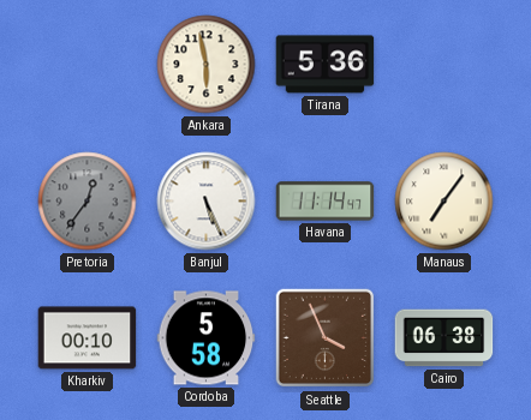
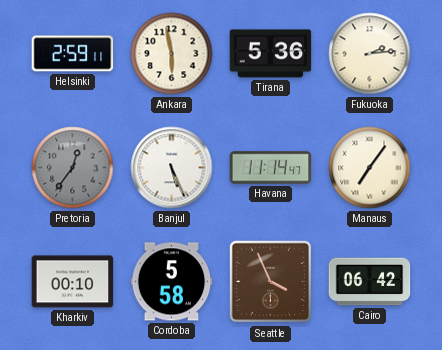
Helsinki: none -> 2:59
Fukuoka: none -> 2:14
Cairo: 06:38 -> 06:42
